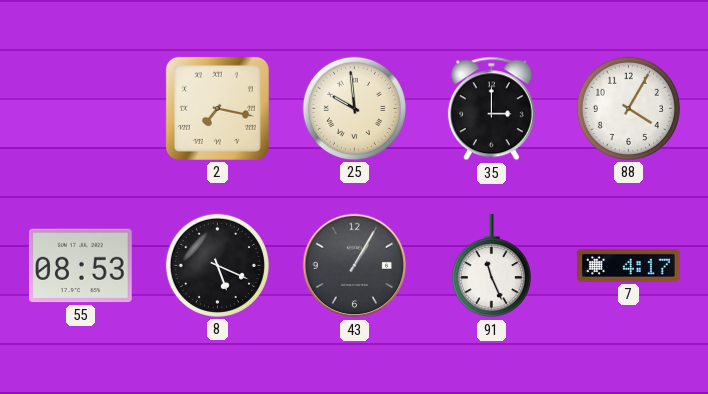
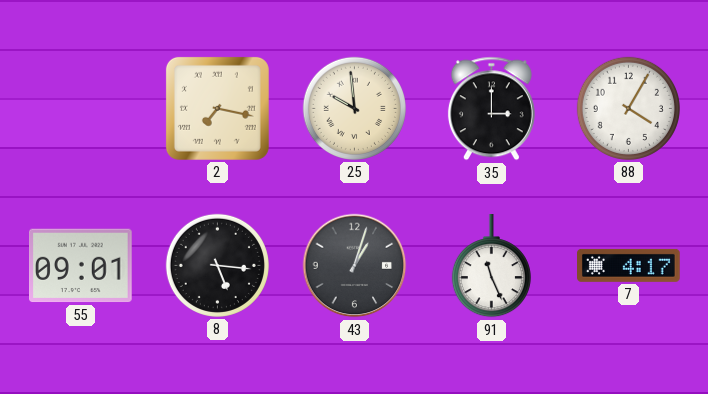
55: 08:53 -> 09:01
8: 5:19 -> 5:16
43: 1:05 -> 1:03
